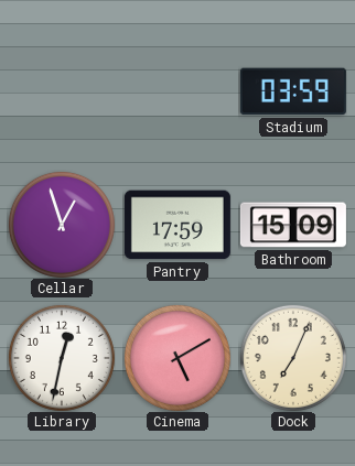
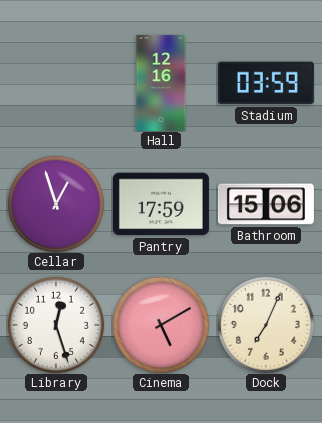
Hall: none -> 12:16
Bathroom: 15:09 -> 15:06
Library: 12:32 -> 12:27
